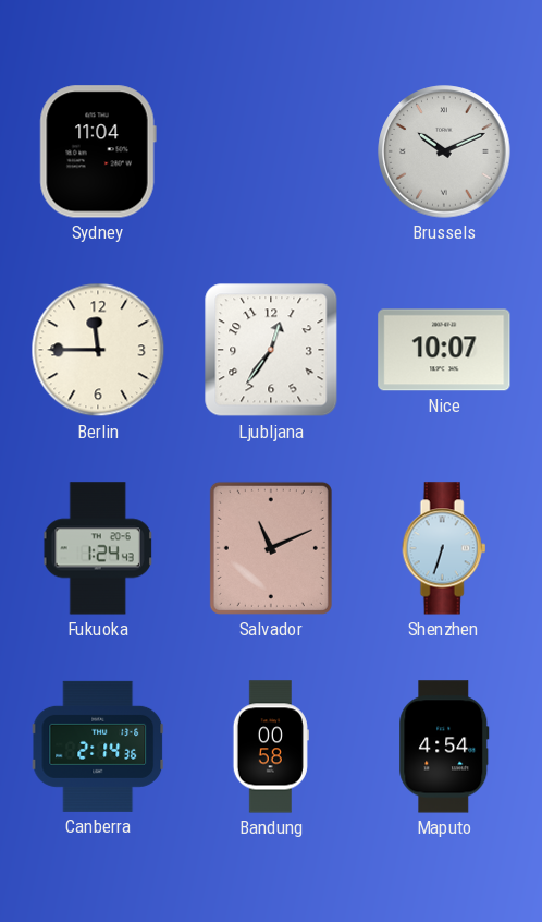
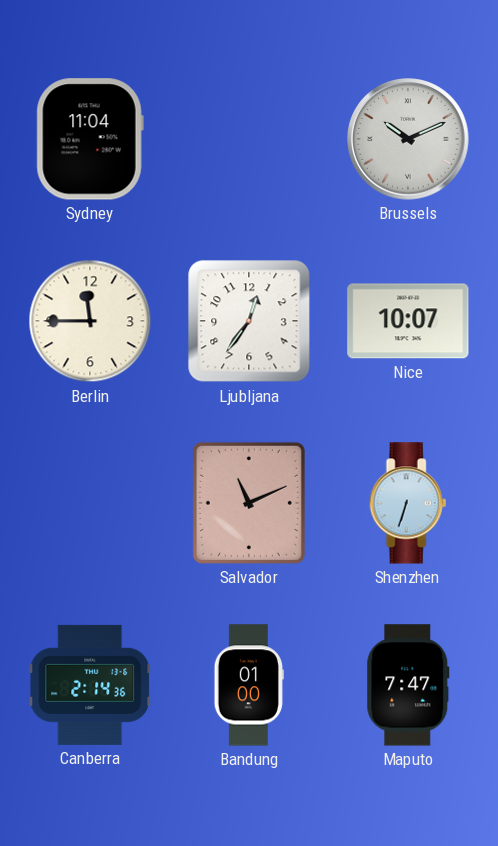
Fukuoka: 1:24 -> none
Bandung: 00:58 -> 01:00
Maputo: 4:54 -> 7:47
